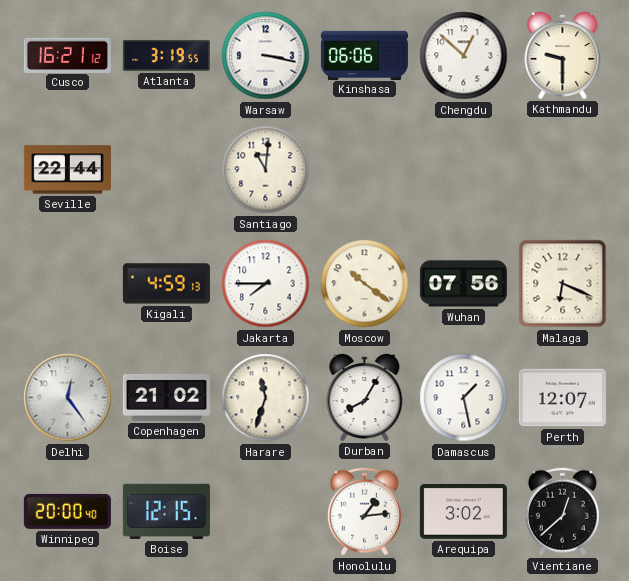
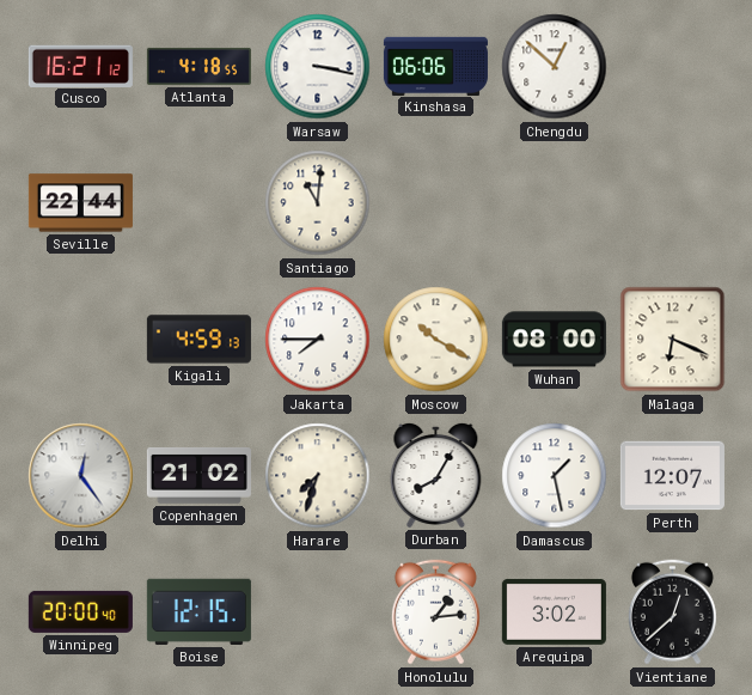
Atlanta: 3:19 -> 4:18
Kathmandu: 9:30 -> none
Moscow: 10:21 -> 10:20
Wuhan: 07:56 -> 08:00
Harare: 11:33 -> 7:33
